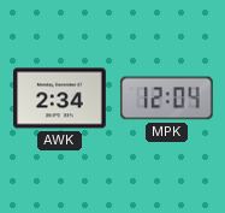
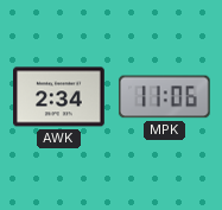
MPK: 12:04 -> 11:06
